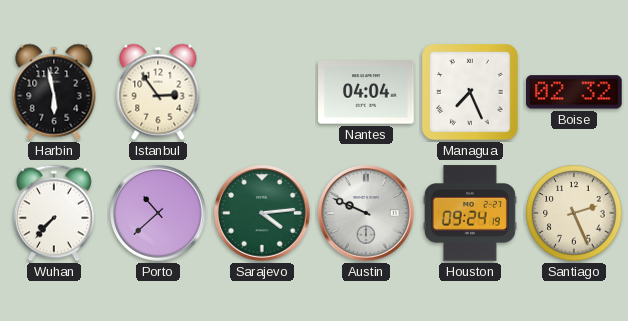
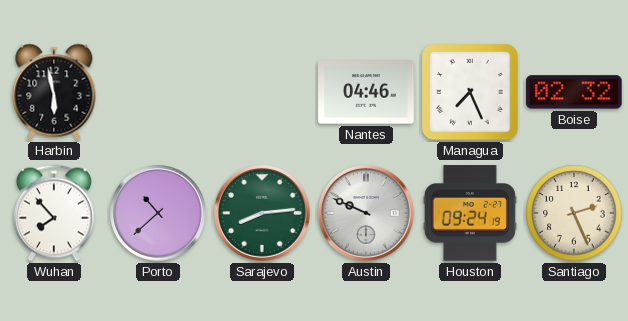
Istanbul: 2:54 -> none
Nantes: 04:04 -> 04:46
Wuhan: 7:37 -> 7:53
Sarajevo: 4:14 -> 8:14
